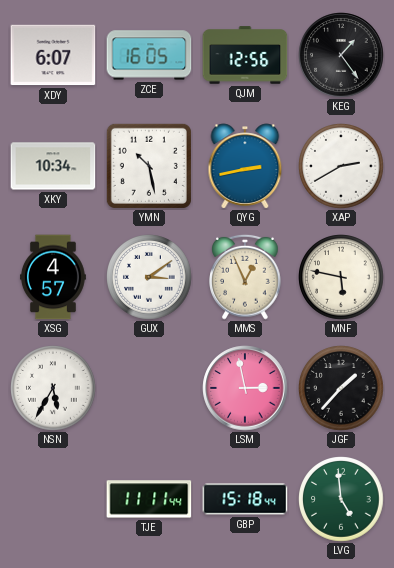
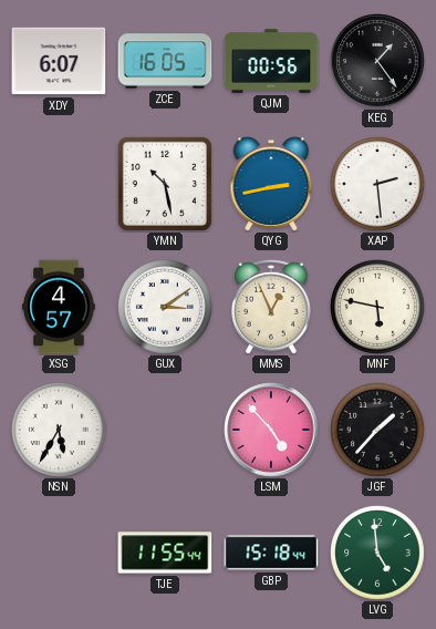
QJM: 12:56 -> 00:56
XKY: 10:34 -> none
XAP: 2:40 -> 2:29
LSM: 2:58 -> 4:53
TJE: 11:11 -> 11:55
